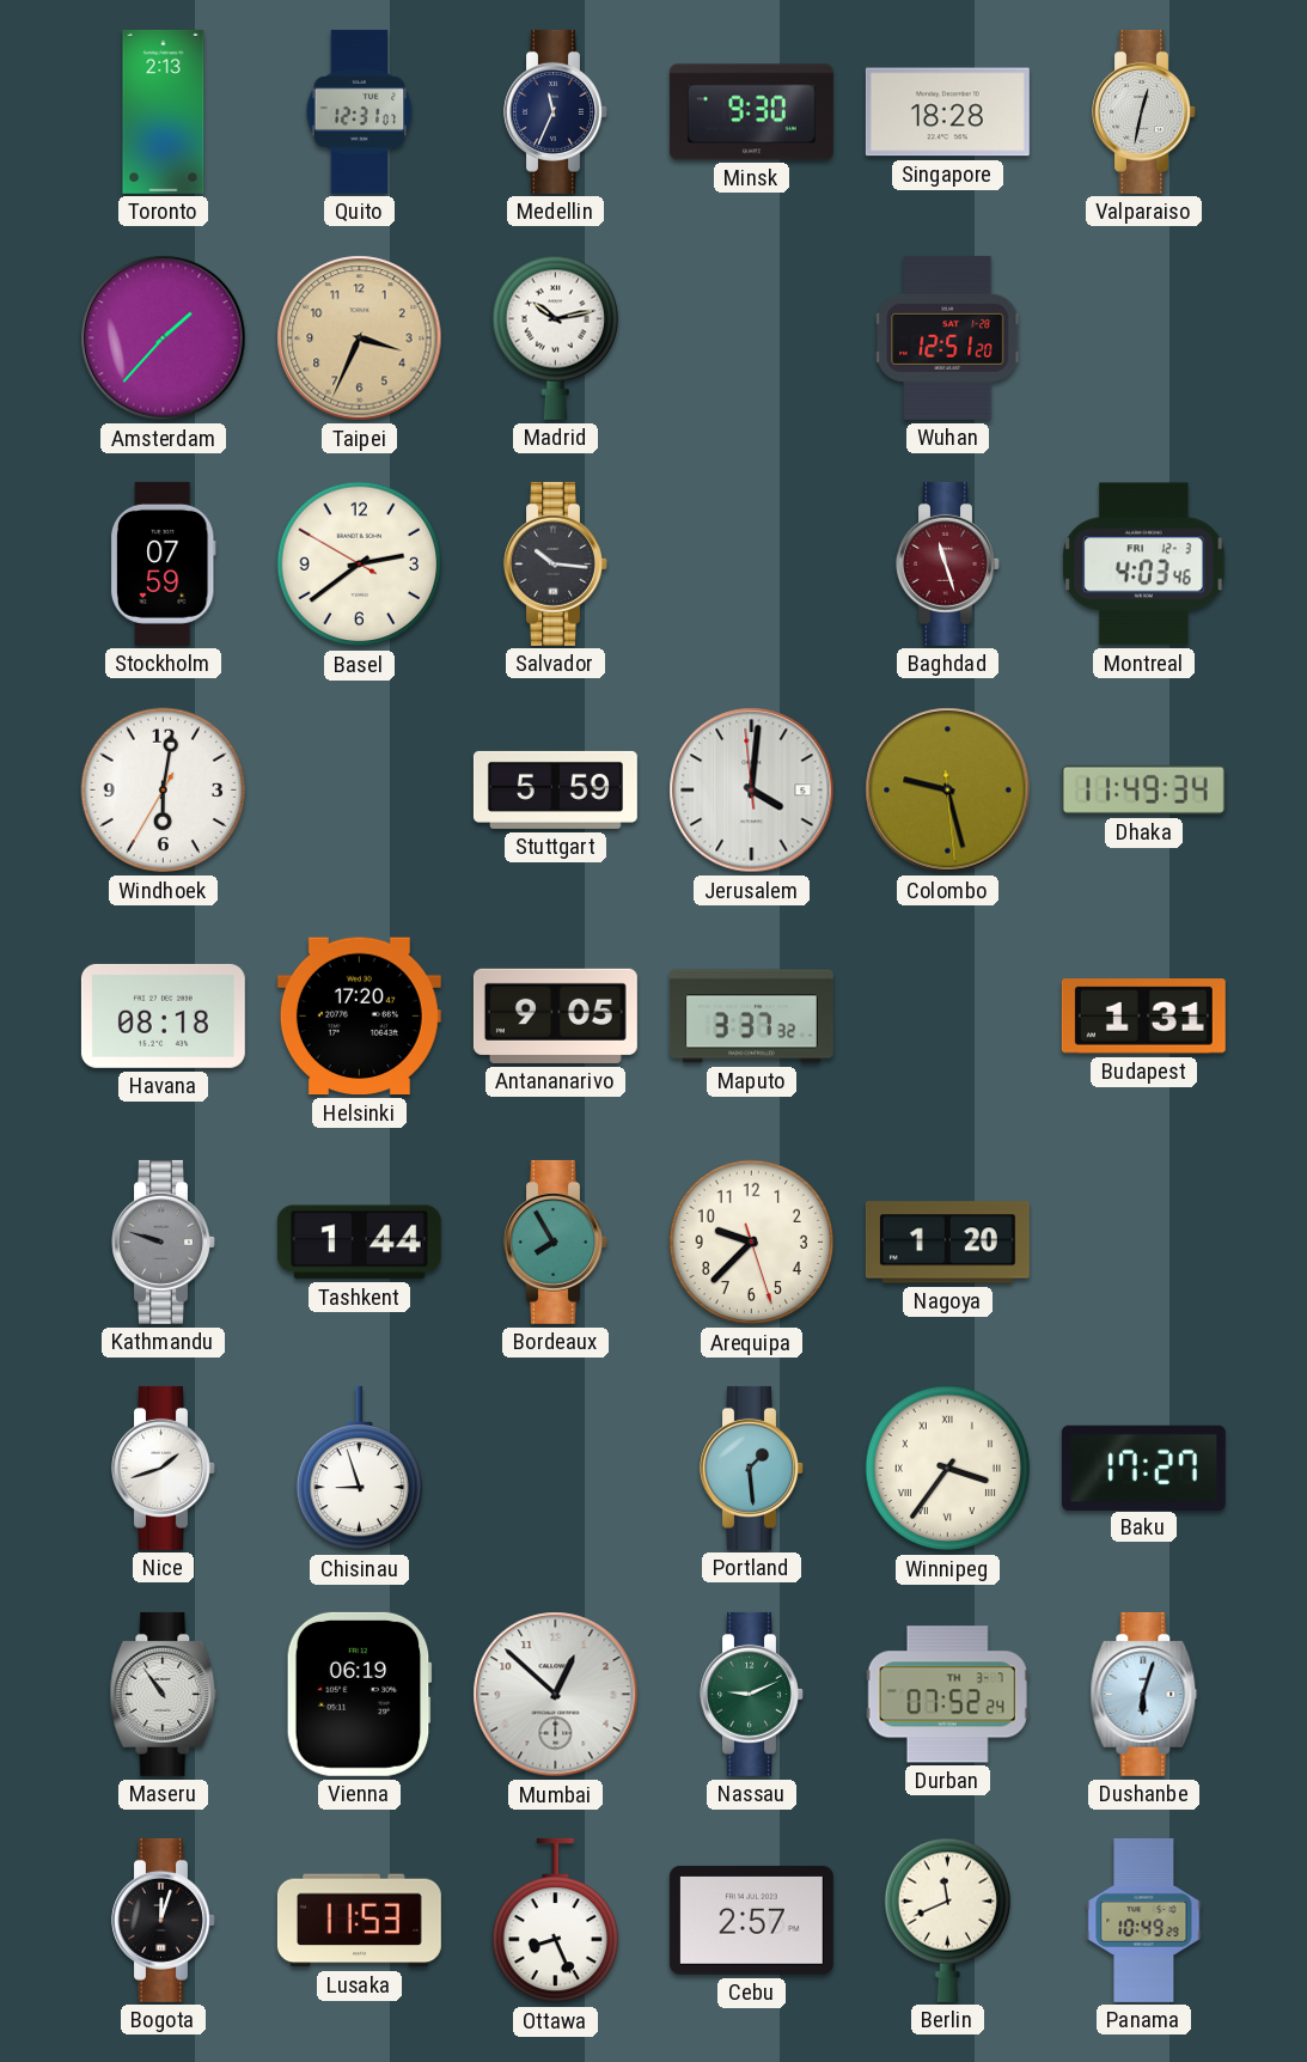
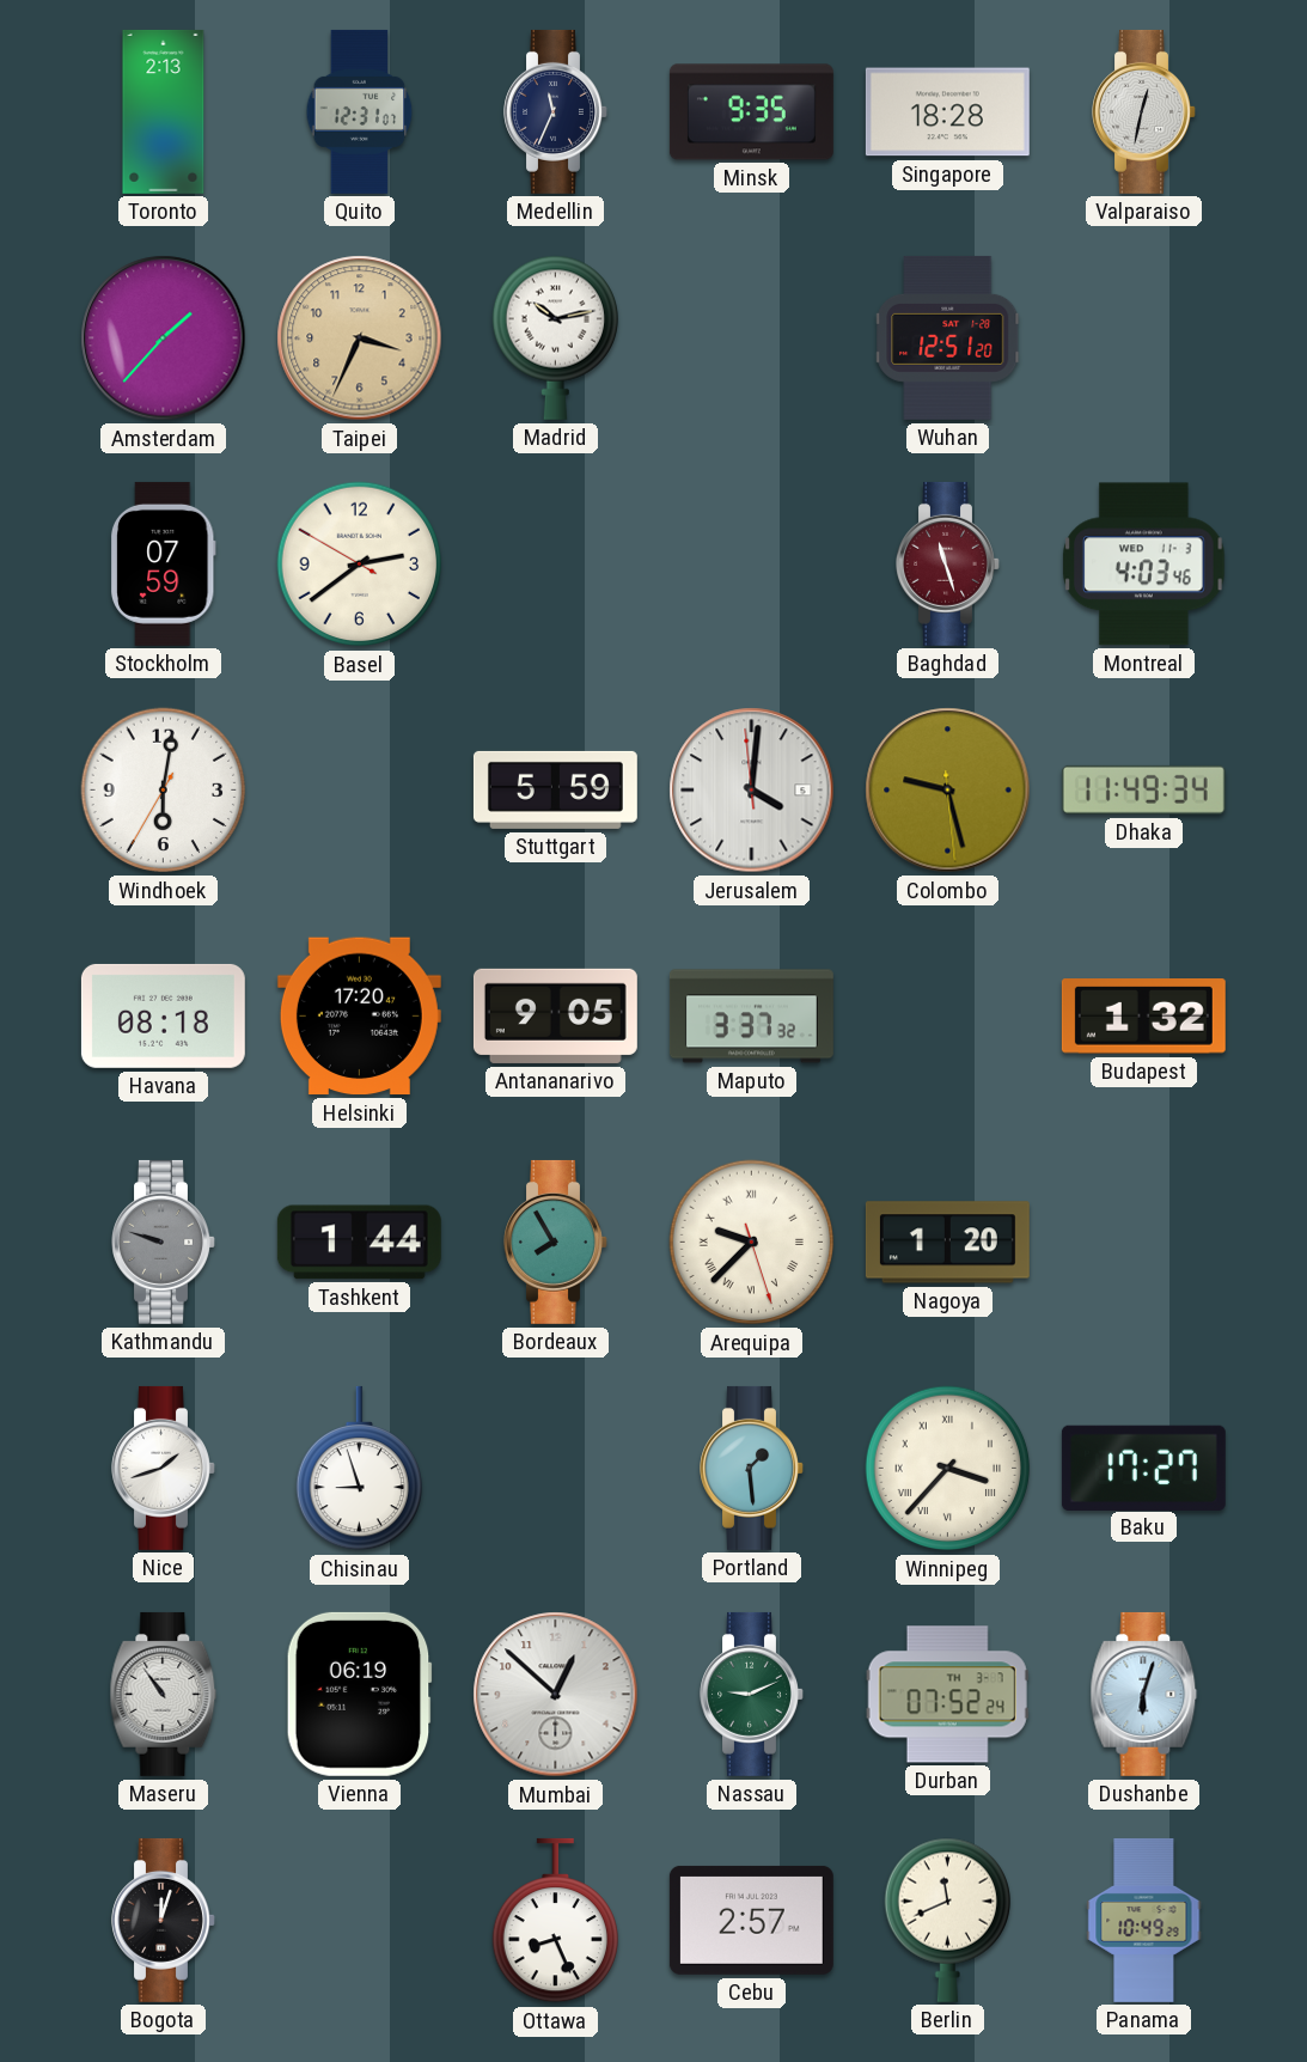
Minsk: 9:30 -> 9:35
Salvador: 10:16 -> none
Montreal date: FRI 12-3 -> WED 11-3
Budapest: 1:31 -> 1:32
Arequipa numerals: Arabic -> Roman
Winnipeg: 3:36 -> 3:37
Lusaka: 11:53 -> none
